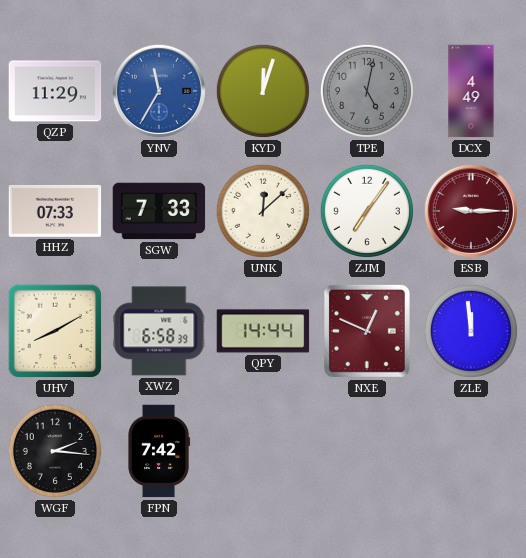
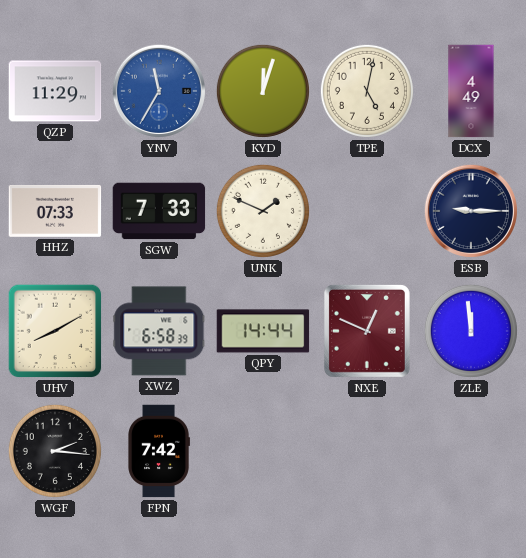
TPE dial: grey -> cream
UNK: 12:08 -> 1:49
ZJM: 7:06 -> none
ESB dial: burgundy -> navy
